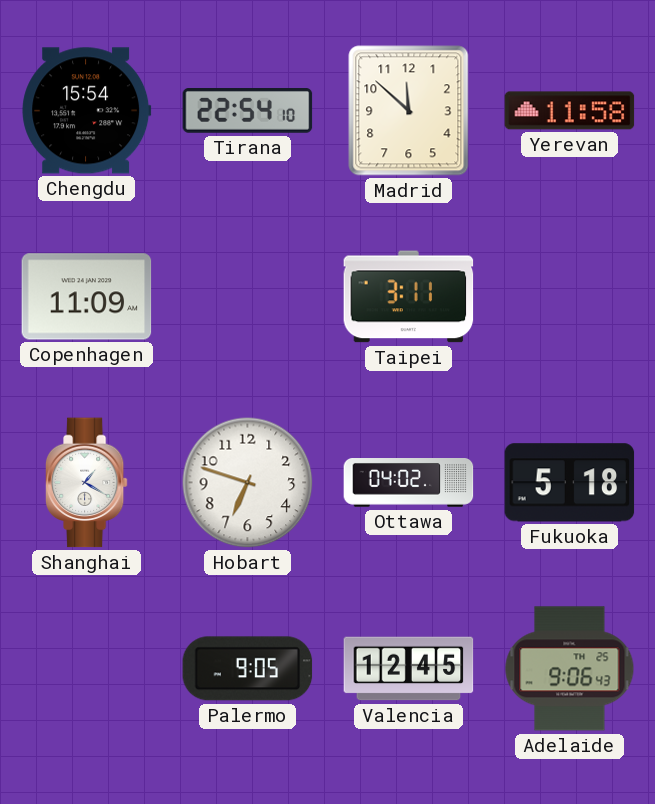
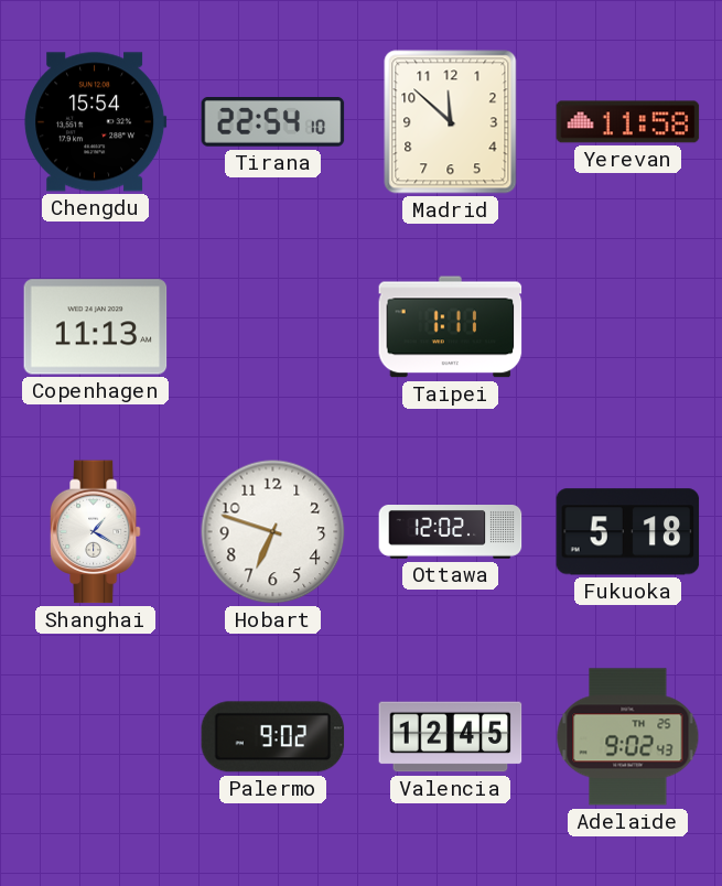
Copenhagen: 11:09 -> 11:13
Taipei: 3:11 -> 1:11
Ottawa: 04:02 -> 12:02
Palermo: 9:05 -> 9:02
Adelaide: 9:06 -> 9:02
